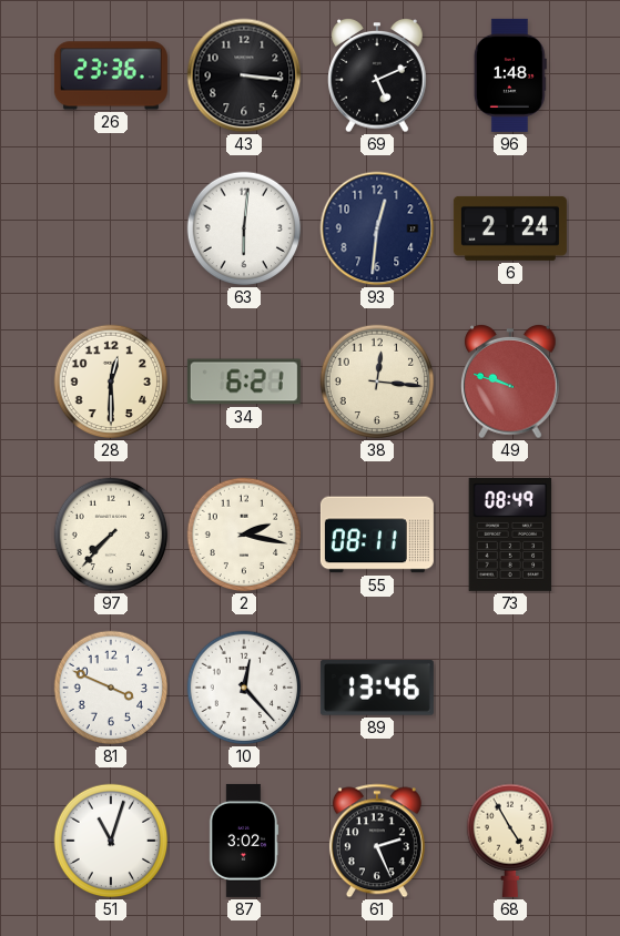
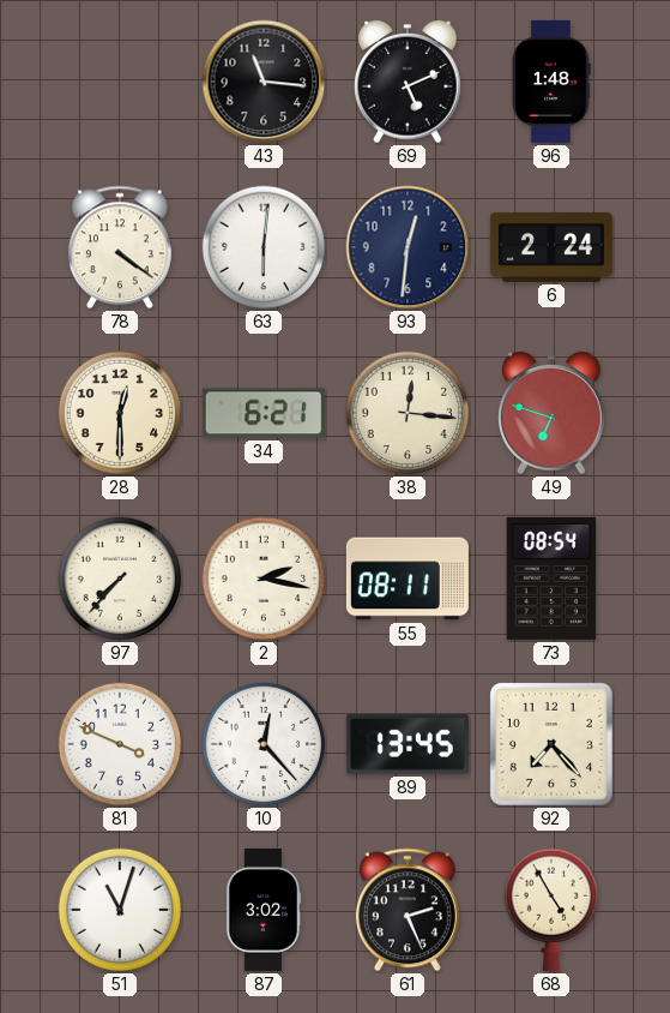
26: 23:36 -> none
43: 3:16 -> 11:16
78: none -> 4:21
49: 9:48 -> 6:48
73: 08:49 -> 08:54
89: 13:46 -> 13:45
92: none -> 7:23
